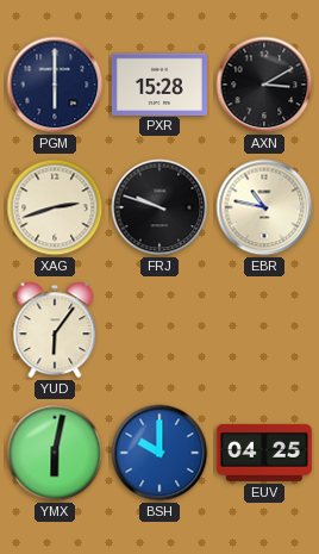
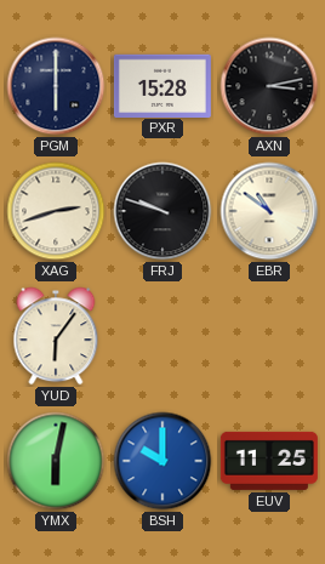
AXN: 3:10 -> 3:13
EBR: 10:47 -> 10:51
EUV: 04:25 -> 11:25
